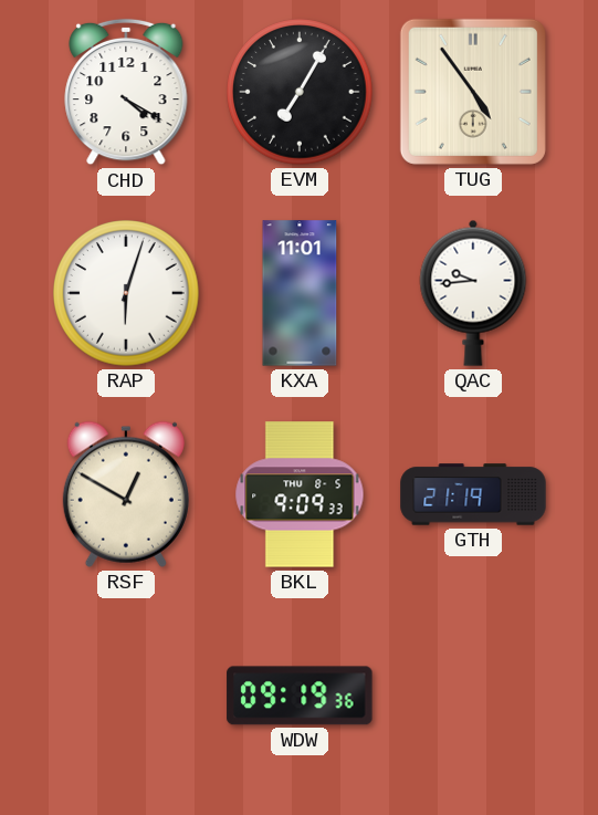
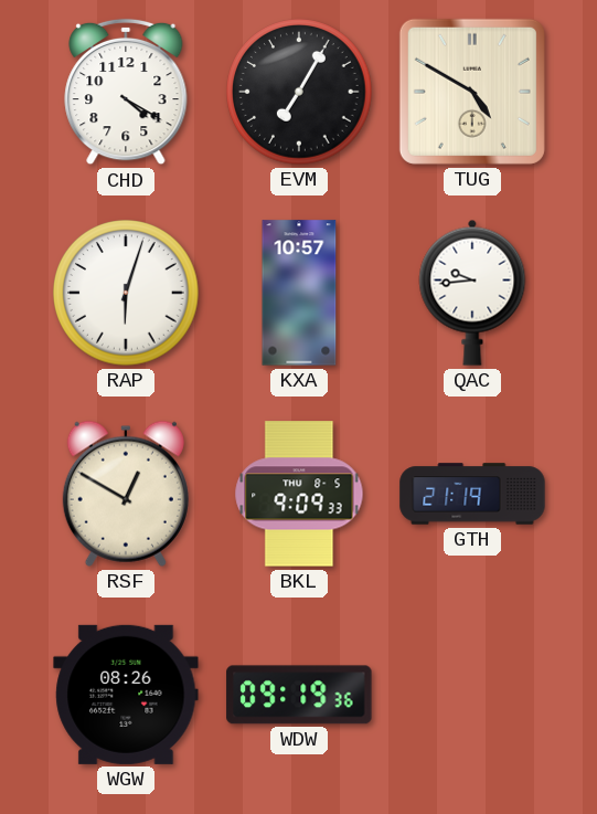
TUG: 4:54 -> 4:50
KXA: 11:01 -> 10:57
WGW: none -> 08:26
